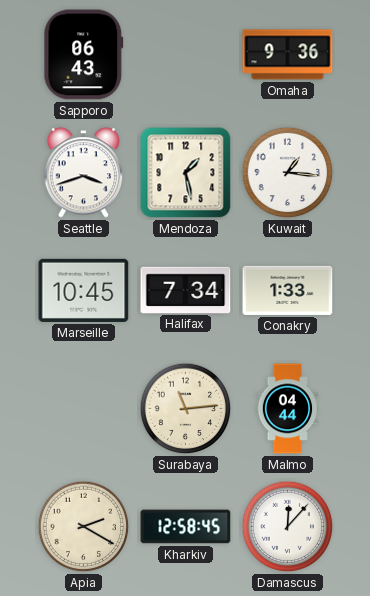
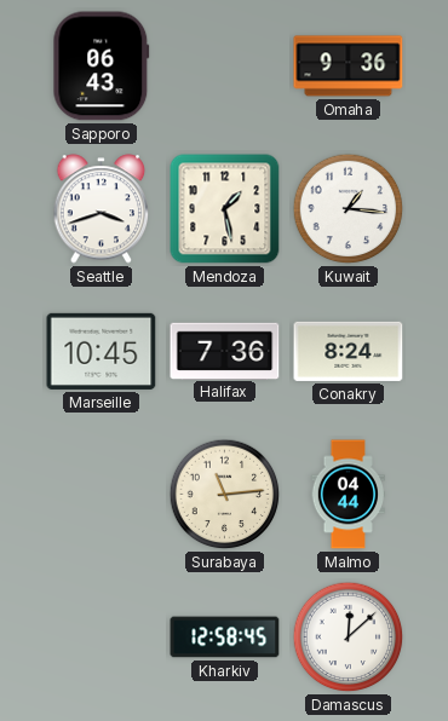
Halifax: 7:34 -> 7:36
Conakry: 1:33 -> 8:24
Apia: 2:20 -> none
Damascus: 12:07 -> 12:08
